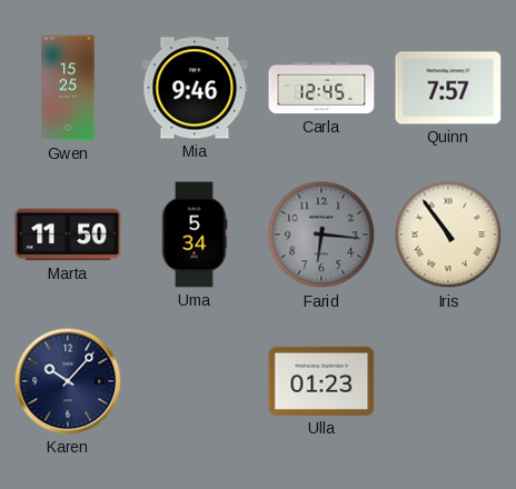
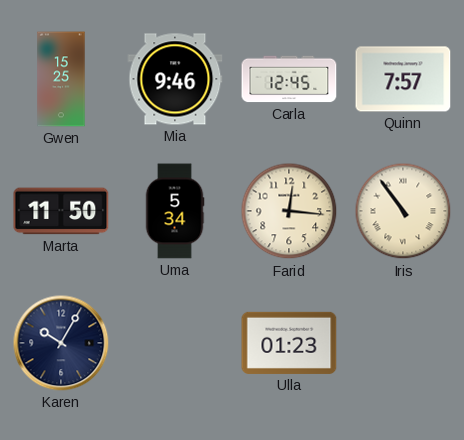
Farid: 6:16 -> 12:16
Farid dial: grey -> cream
Karen: 10:07 -> 10:05
